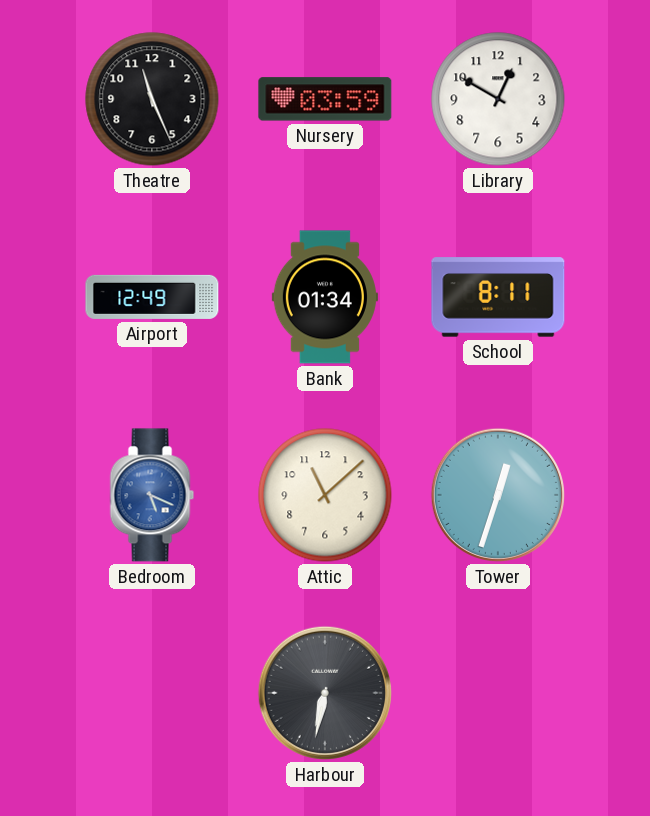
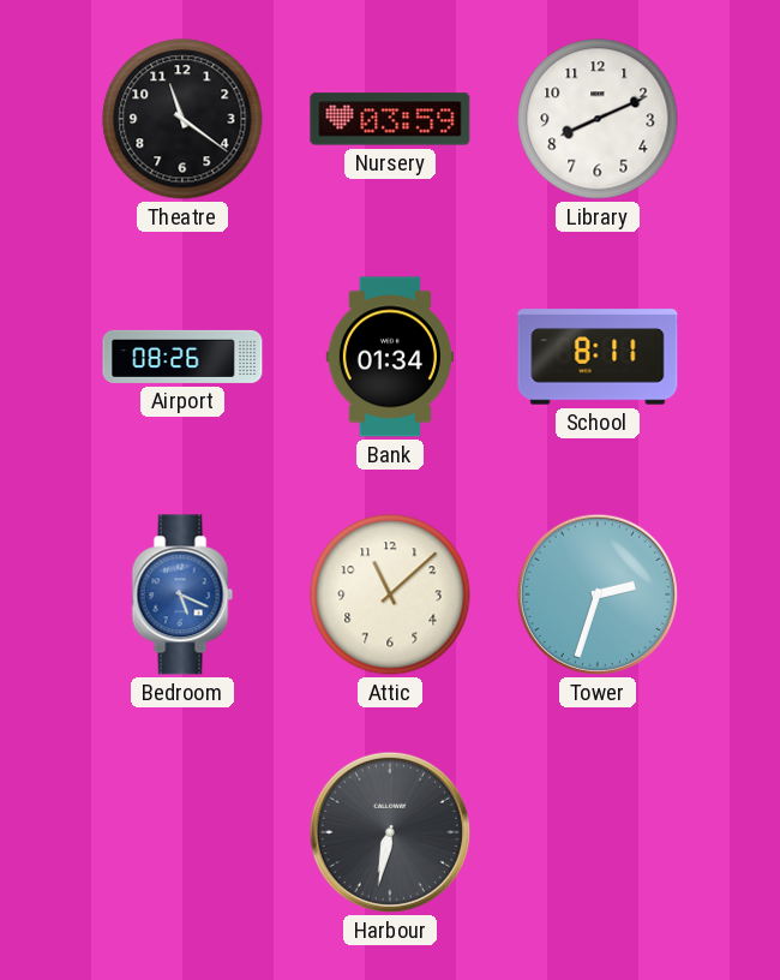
Theatre: 11:26 -> 11:21
Library: 12:50 -> 8:11
Airport: 12:49 -> 08:26
Tower: 12:33 -> 2:33
